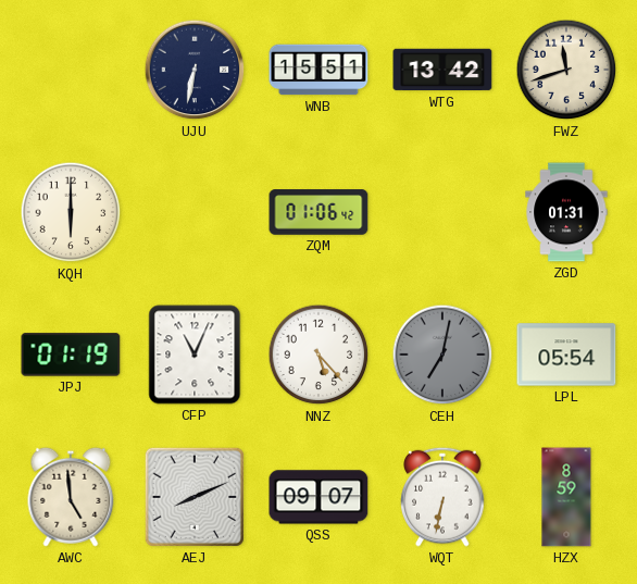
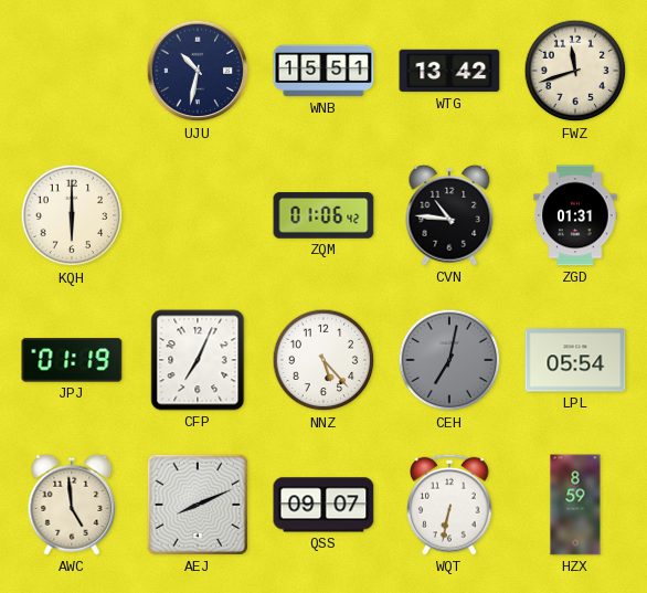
UJU: 6:32 -> 10:32
CVN: none -> 10:46
CFP: 11:04 -> 7:04
